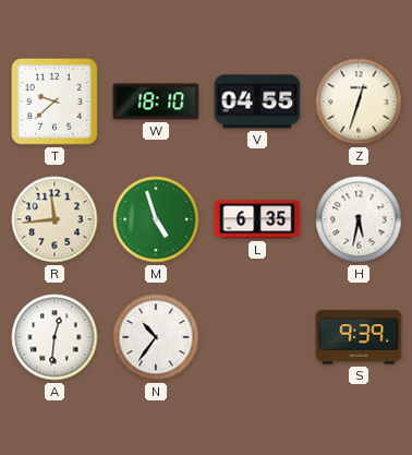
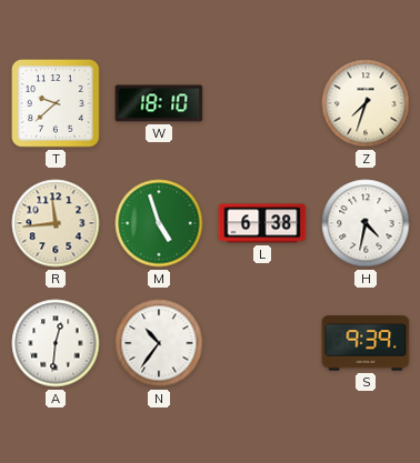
V: 04:55 -> none
Z: 12:33 -> 7:33
L: 6:35 -> 6:38
H: 5:32 -> 4:32
